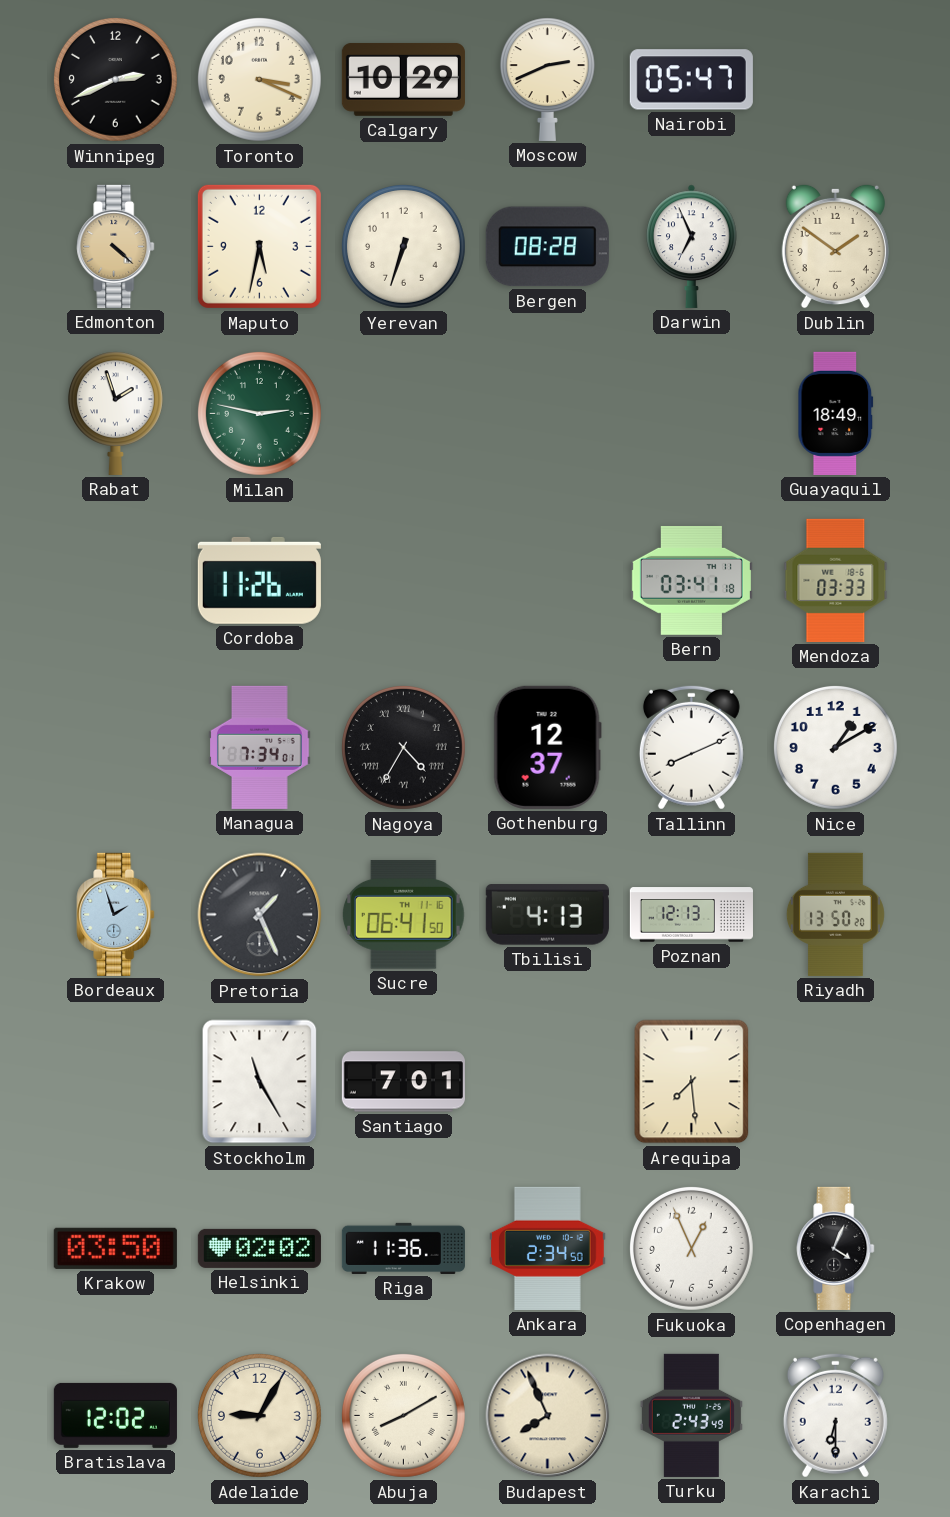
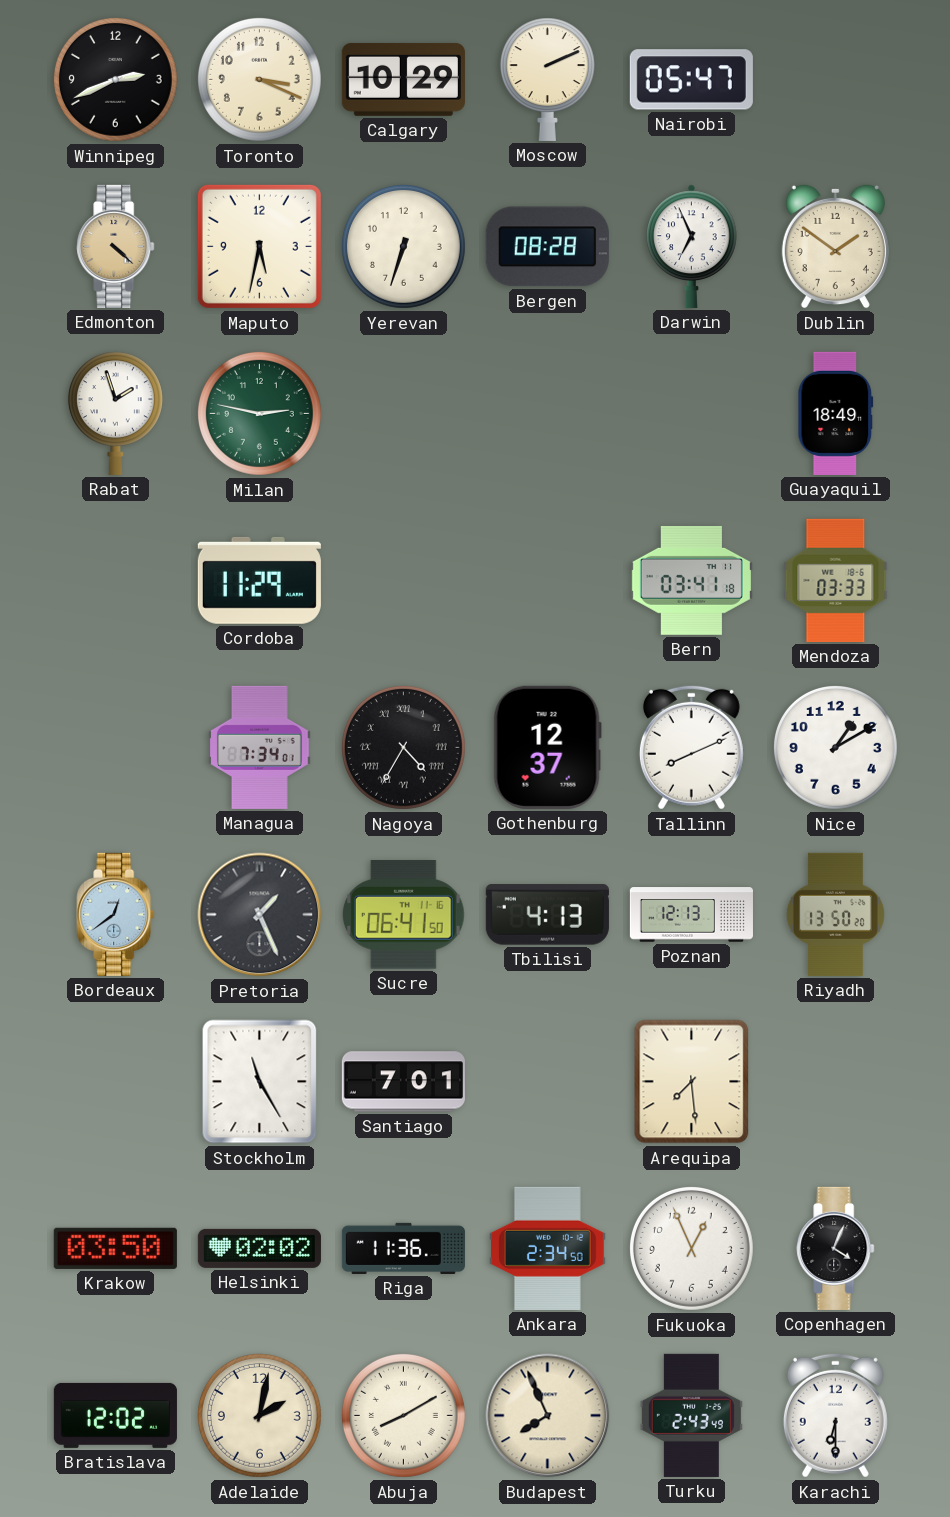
Moscow: 2:41 -> 2:11
Cordoba: 11:26 -> 11:29
Bordeaux: 1:57 -> 12:39
Adelaide: 9:05 -> 2:02
